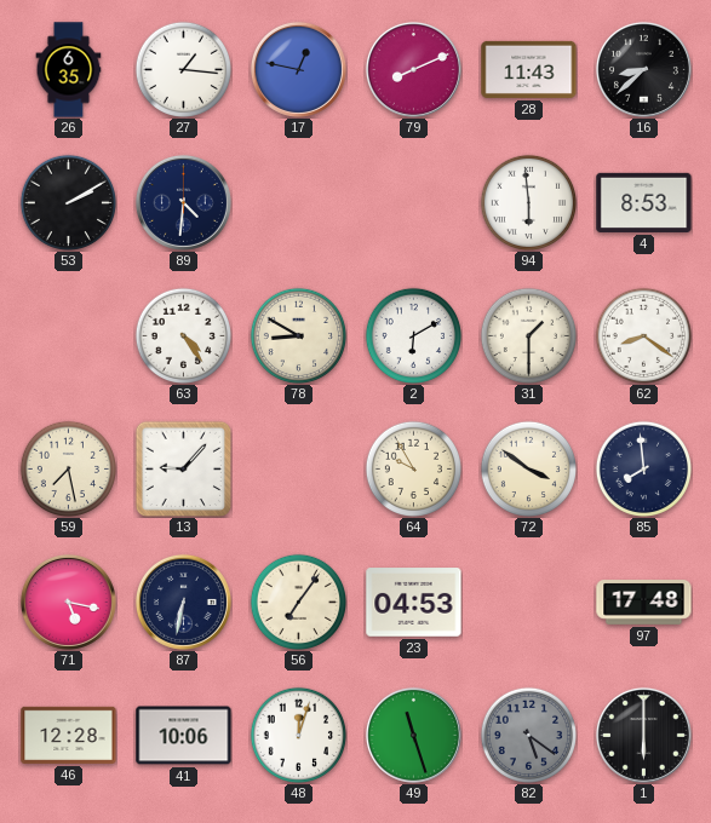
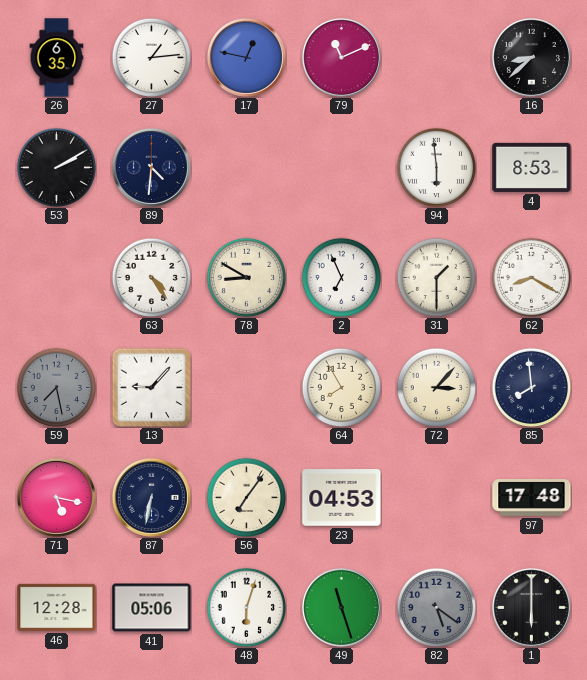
27: 1:16 -> 1:14
79: 8:11 -> 11:11
28: 11:43 -> none
2: 6:10 -> 6:56
62: 8:21 -> 8:20
59 dial: cream -> grey
64: 9:55 -> 7:55
72: 3:51 -> 3:07
41: 10:06 -> 05:06
48: 12:03 -> 6:03
